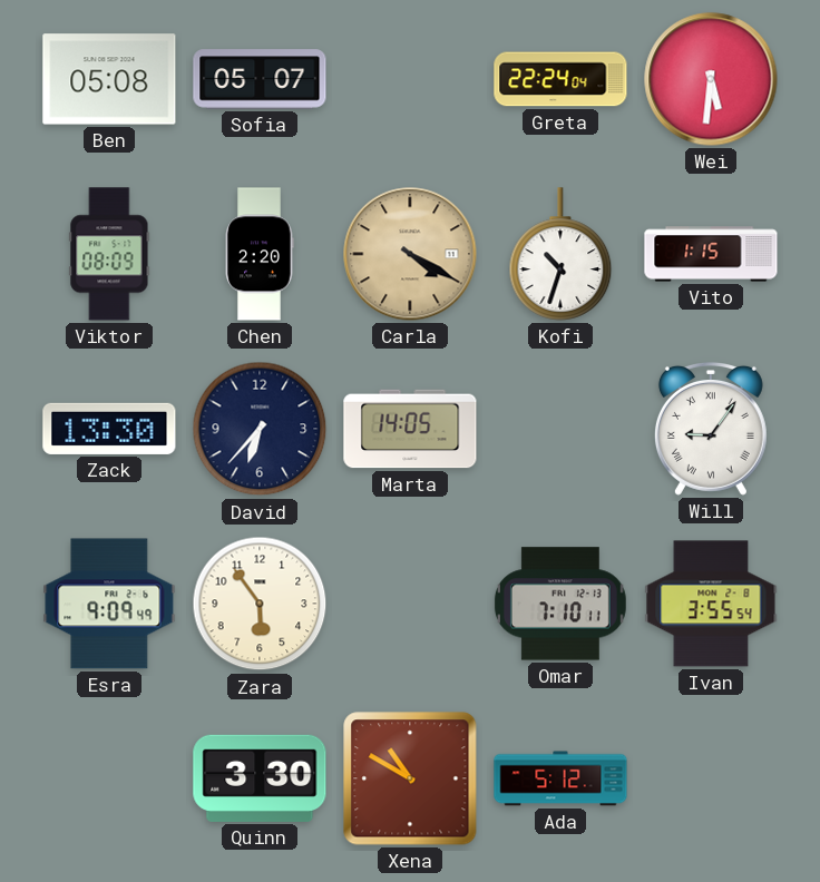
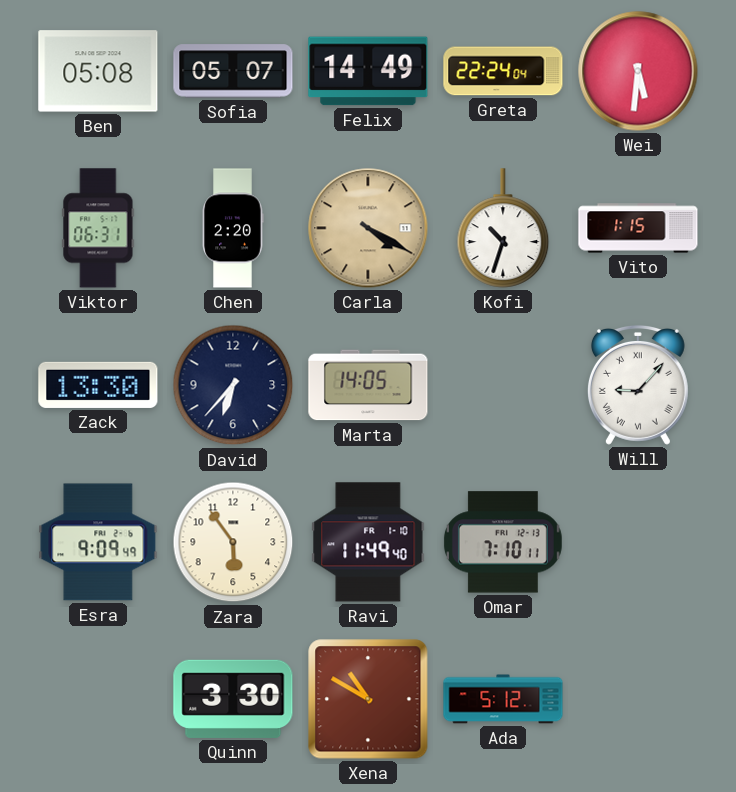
Felix: none -> 14:49
Viktor: 08:09 -> 06:31
Will: 9:06 -> 9:07
Ravi: none -> 11:49
Ivan: 3:55 -> none
